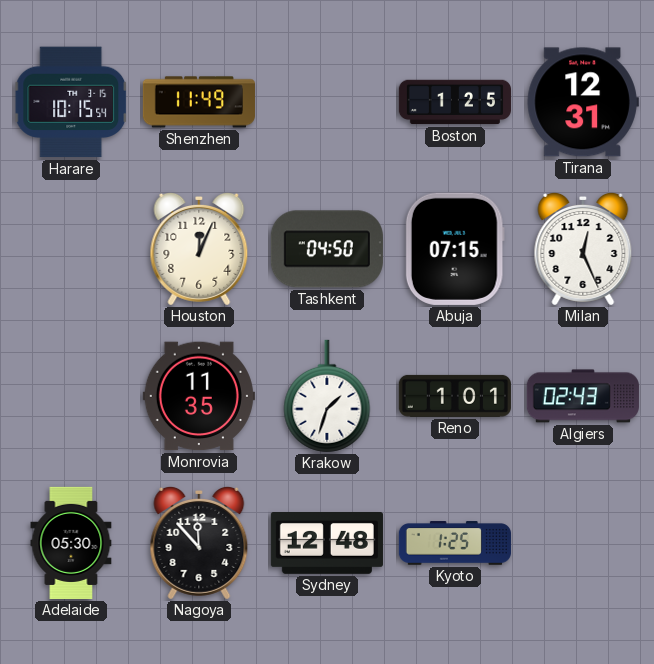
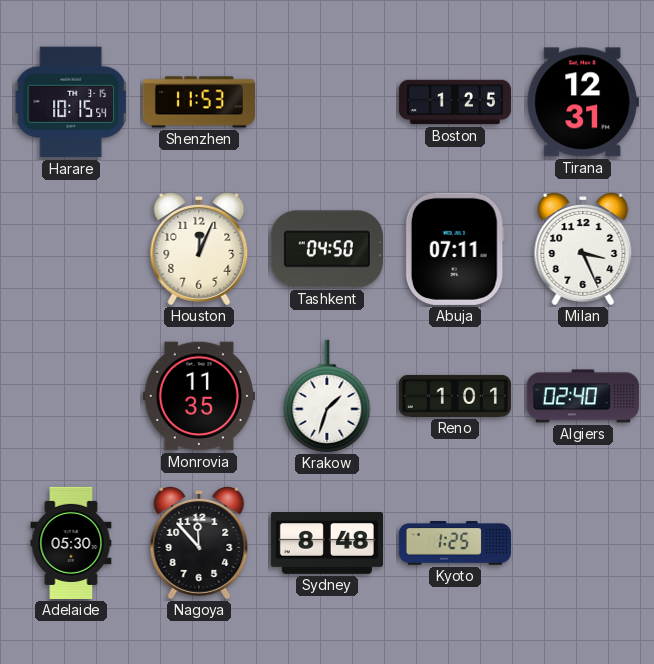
Shenzhen: 11:49 -> 11:53
Abuja: 07:15 -> 07:11
Milan: 12:26 -> 3:26
Algiers: 02:43 -> 02:40
Sydney: 12:48 -> 8:48
